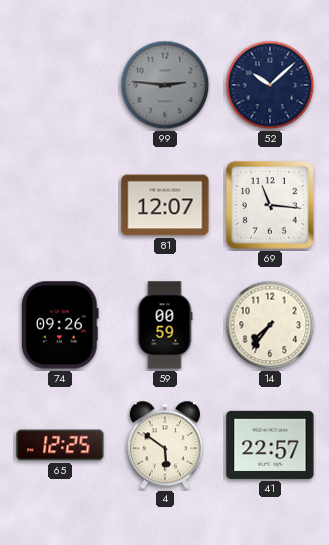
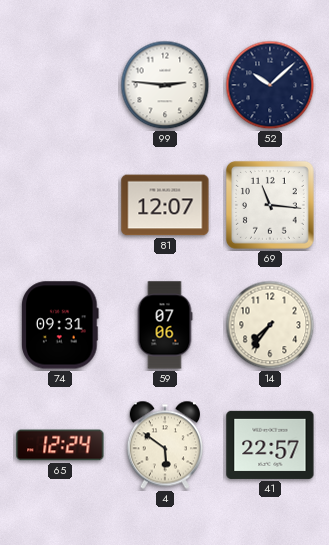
99 dial: grey -> white
74: 09:26 -> 09:31
59: 00:59 -> 07:06
65: 12:25 -> 12:24
